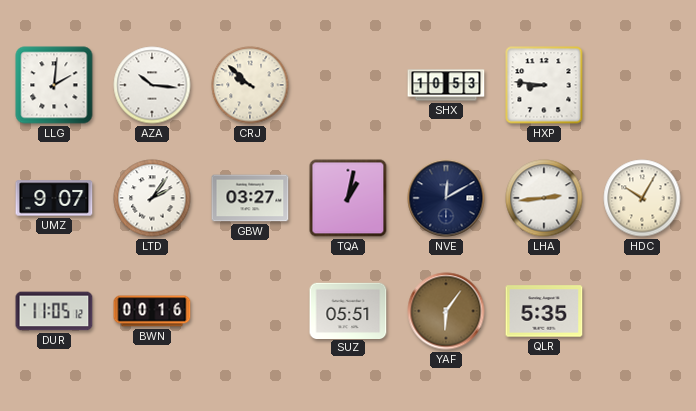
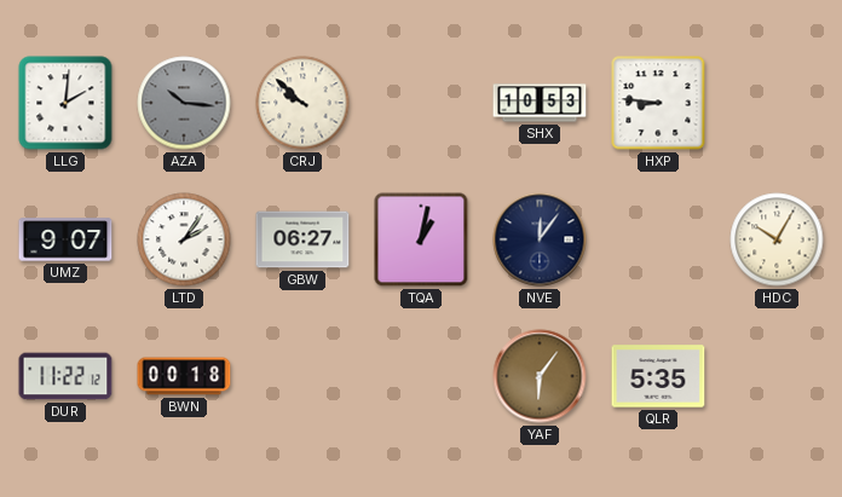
AZA dial: white -> grey
GBW: 03:27 -> 06:27
NVE: 12:10 -> 12:06
LHA: 2:44 -> none
DUR: 11:05 -> 11:22
BWN: 00:16 -> 00:18
SUZ: 05:51 -> none
